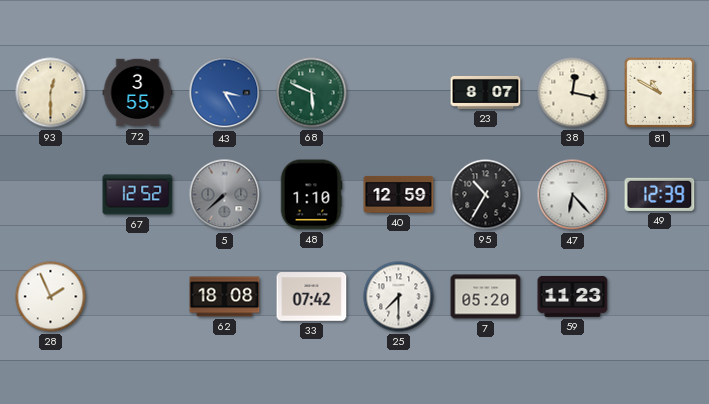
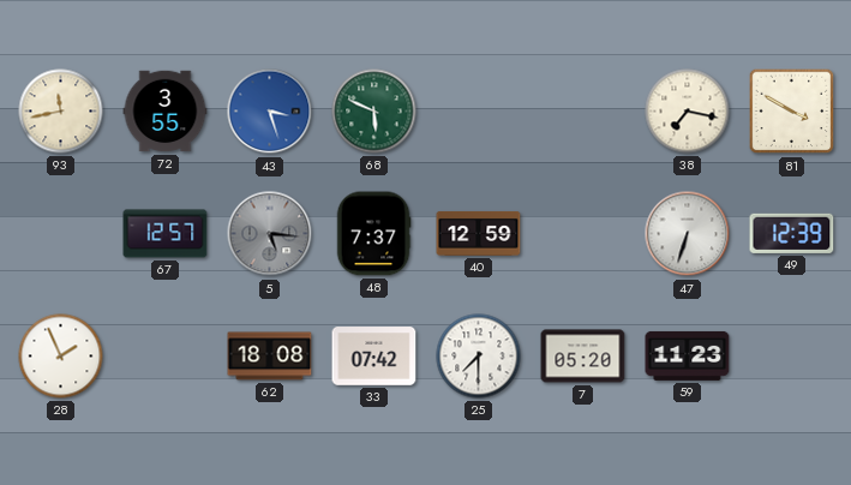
93: 12:30 -> 11:43
43: 3:25 -> 3:27
23: 8:07 -> none
38: 12:17 -> 7:17
81: 10:50 -> 3:50
67: 12:52 -> 12:57
5: 7:38 -> 5:16
48: 1:10 -> 7:37
95: 10:35 -> none
47: 6:23 -> 6:33
